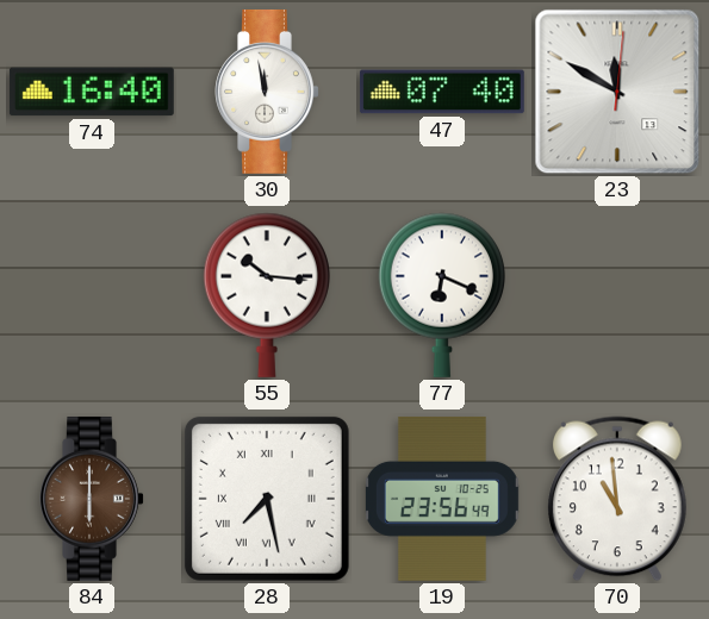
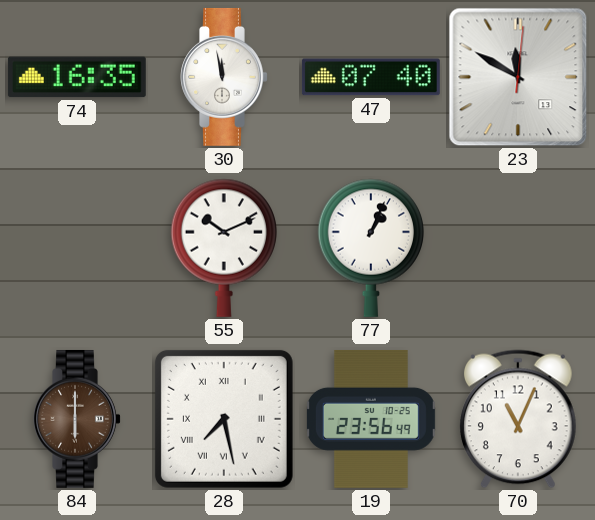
74: 16:40 -> 16:35
55: 10:16 -> 10:11
77: 6:19 -> 1:04
70: 10:59 -> 11:04
